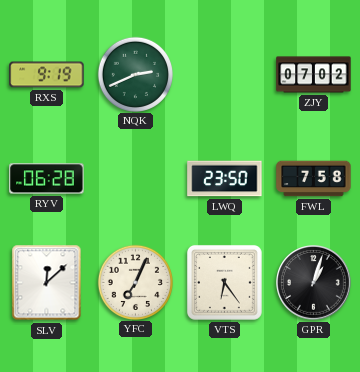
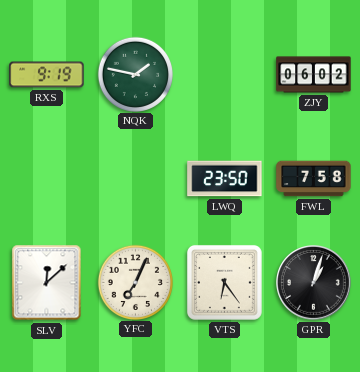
NQK: 2:41 -> 1:47
ZJY: 07:02 -> 06:02
RYV: 06:28 -> none
